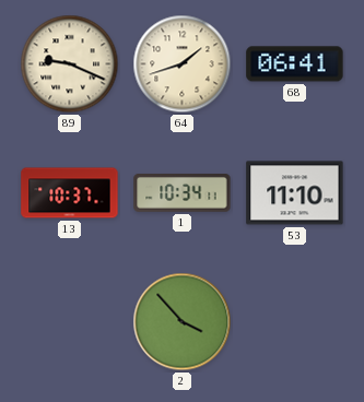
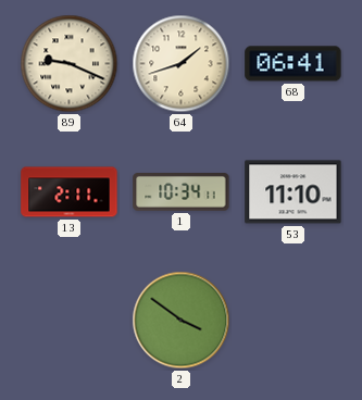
13: 10:37 -> 2:11
2: 3:53 -> 3:51
